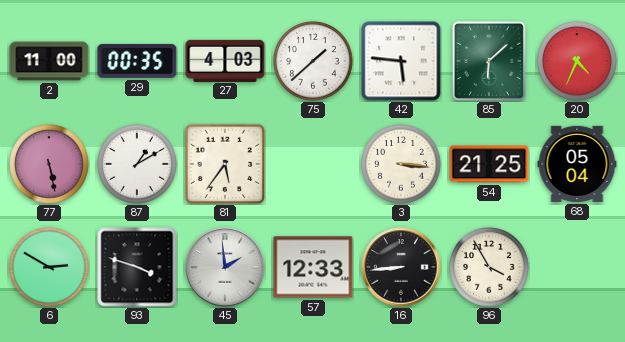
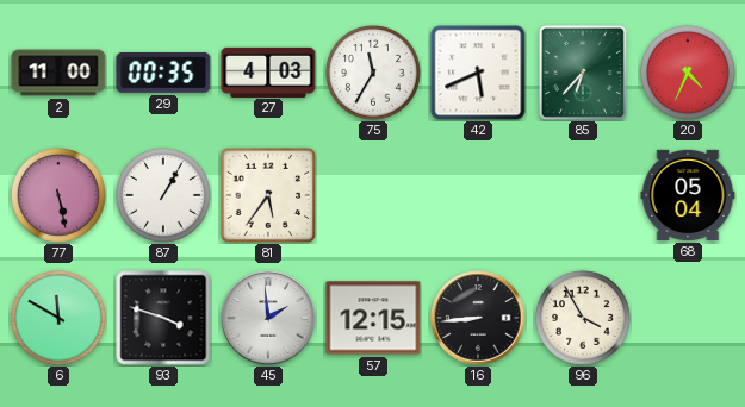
75: 1:38 -> 11:35
42: 5:46 -> 5:41
85: 6:08 -> 6:37
87: 1:10 -> 1:05
3: 3:16 -> none
54: 21:25 -> none
6: 2:50 -> 11:50
57: 12:33 -> 12:15
